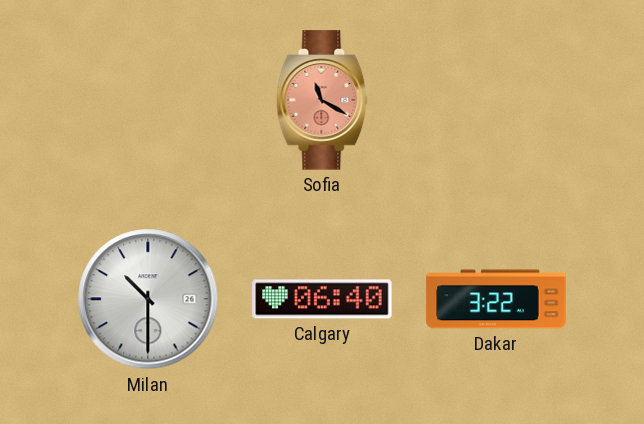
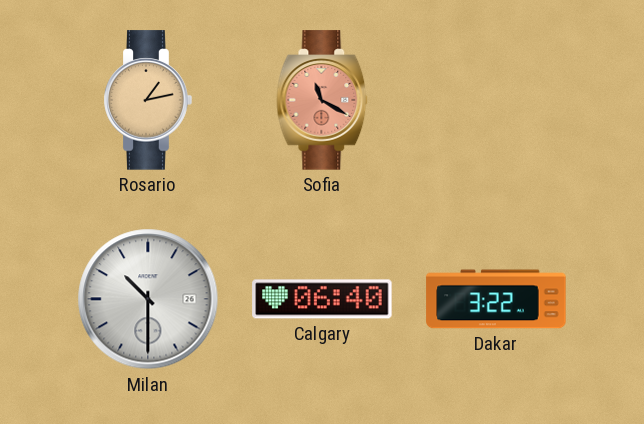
Rosario: none -> 1:13
